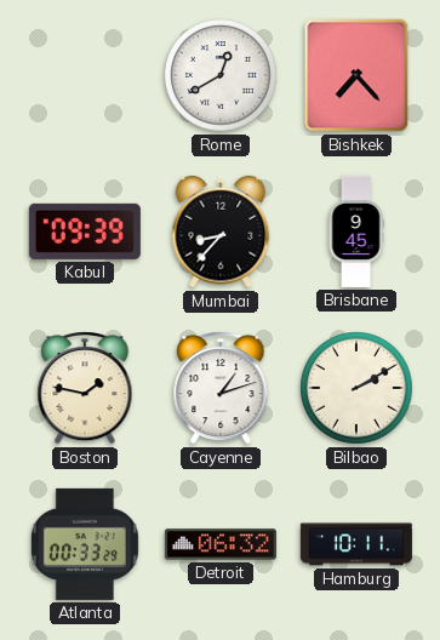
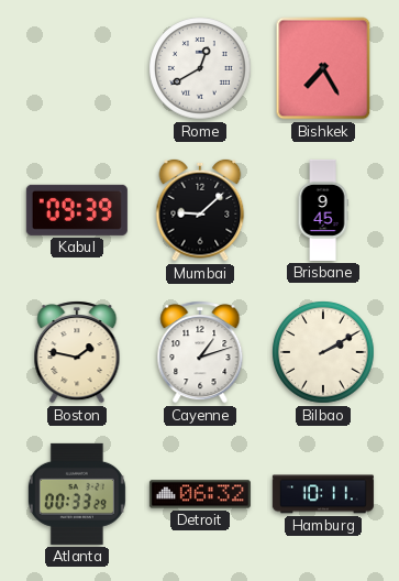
Bishkek: 7:23 -> 7:25
Mumbai: 8:37 -> 9:08
